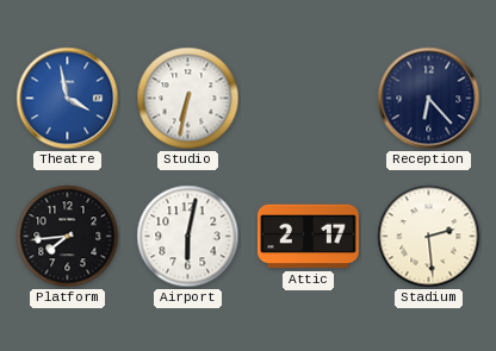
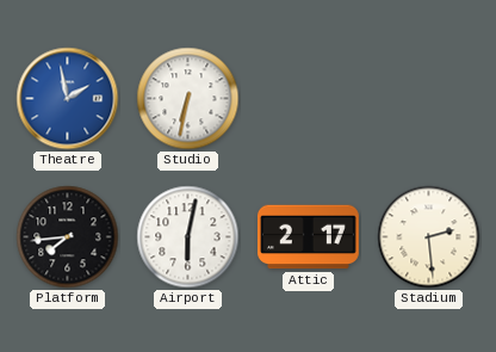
Theatre: 3:58 -> 1:58
Reception: 6:23 -> none
